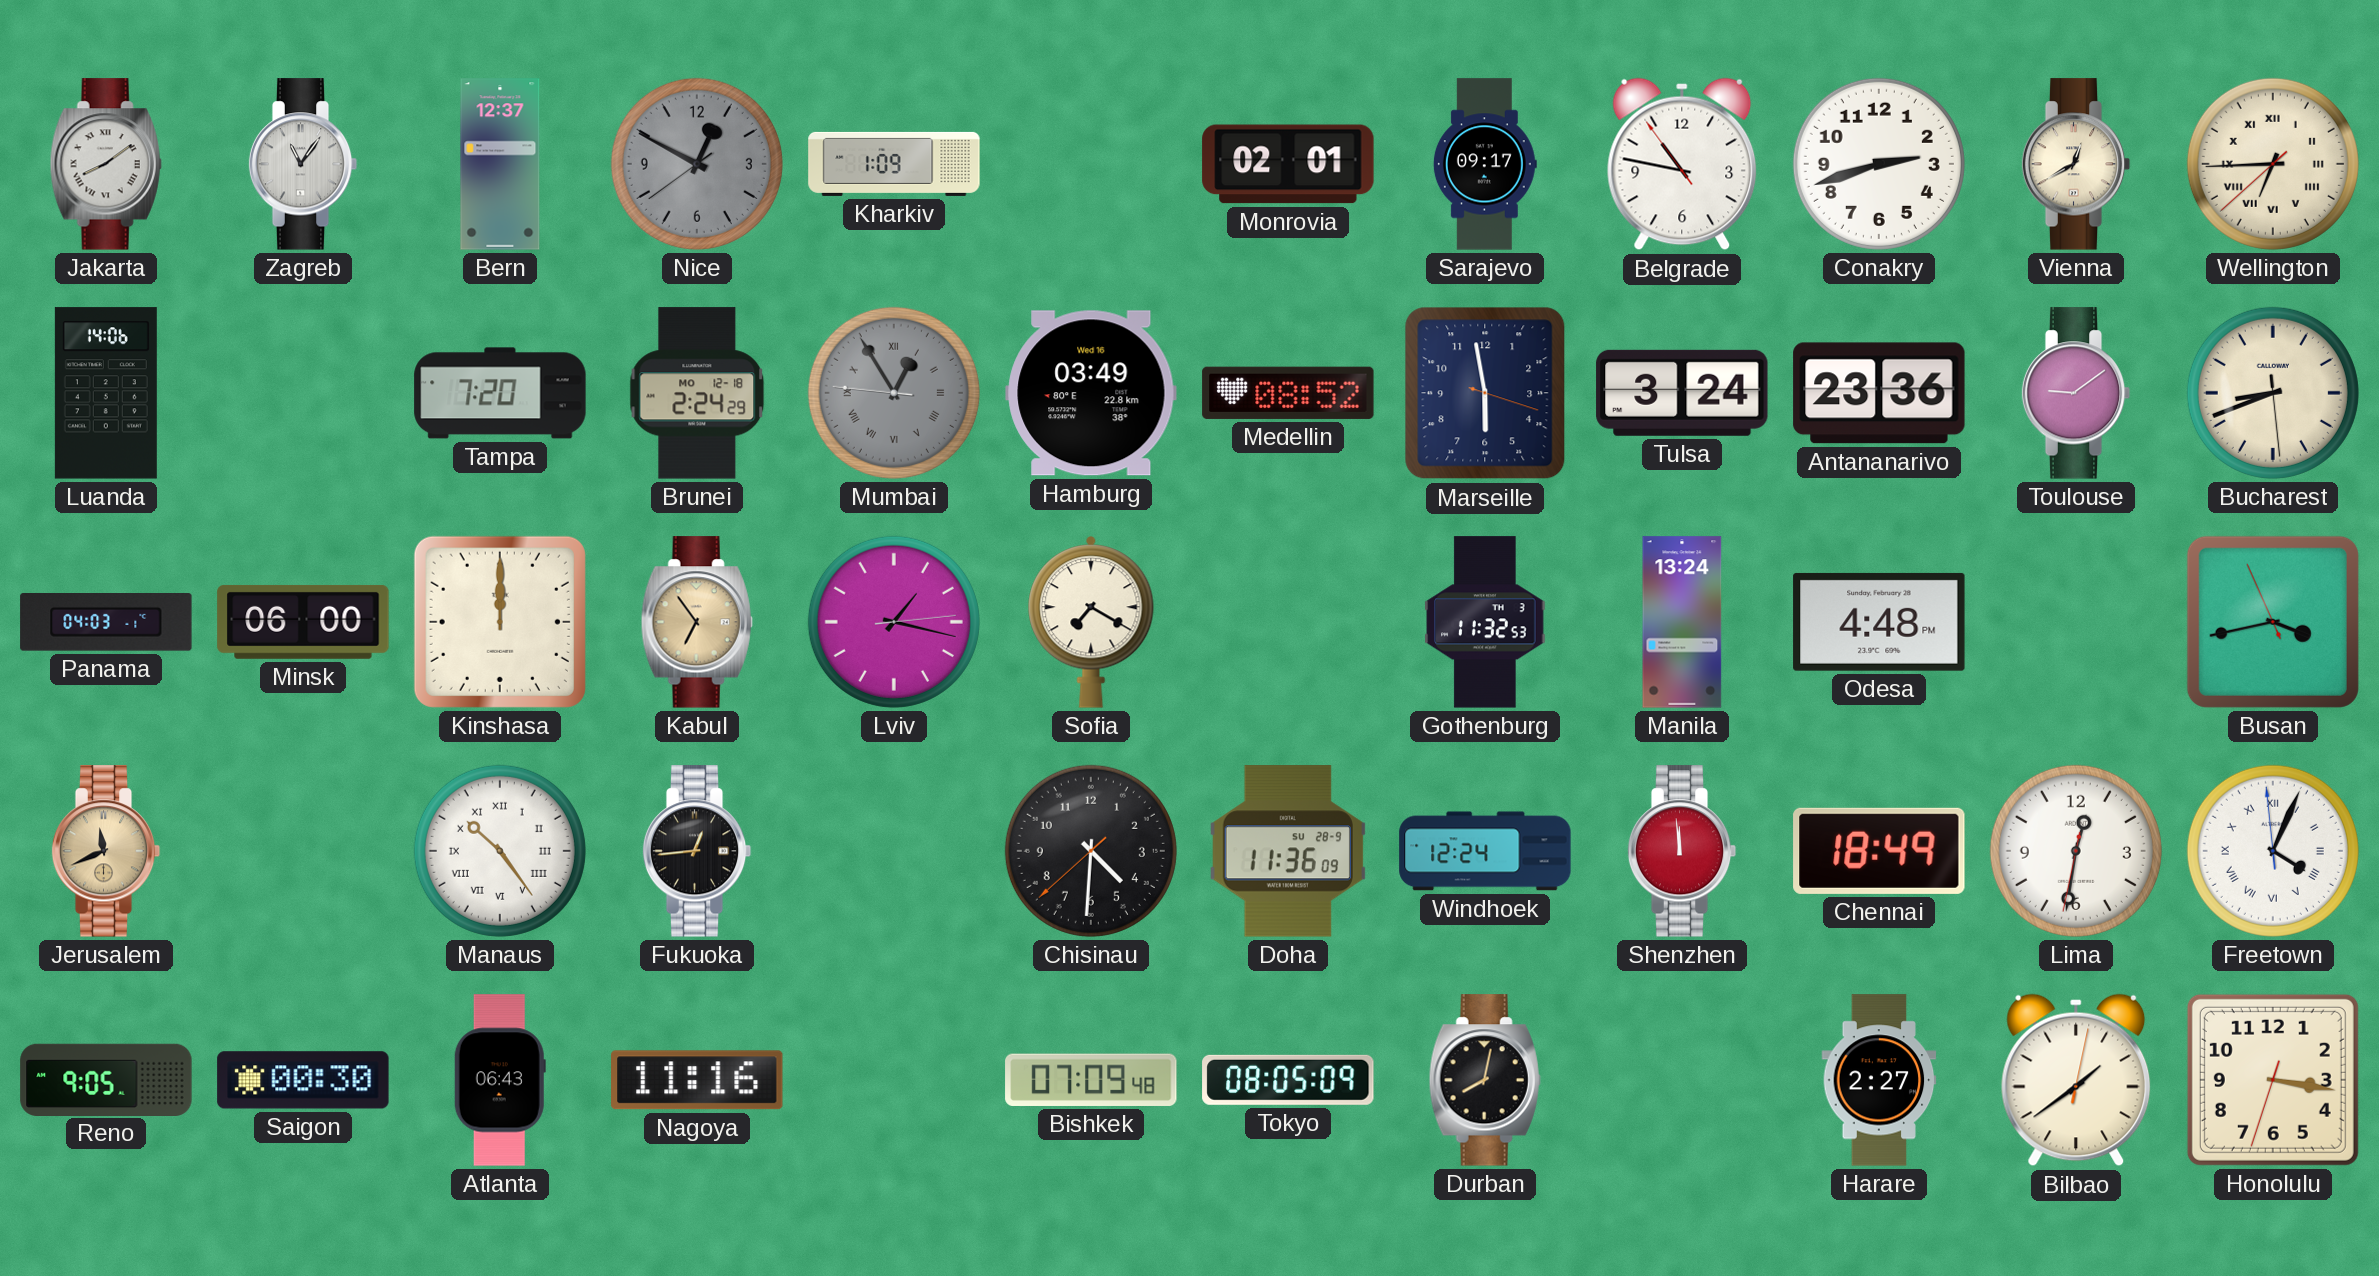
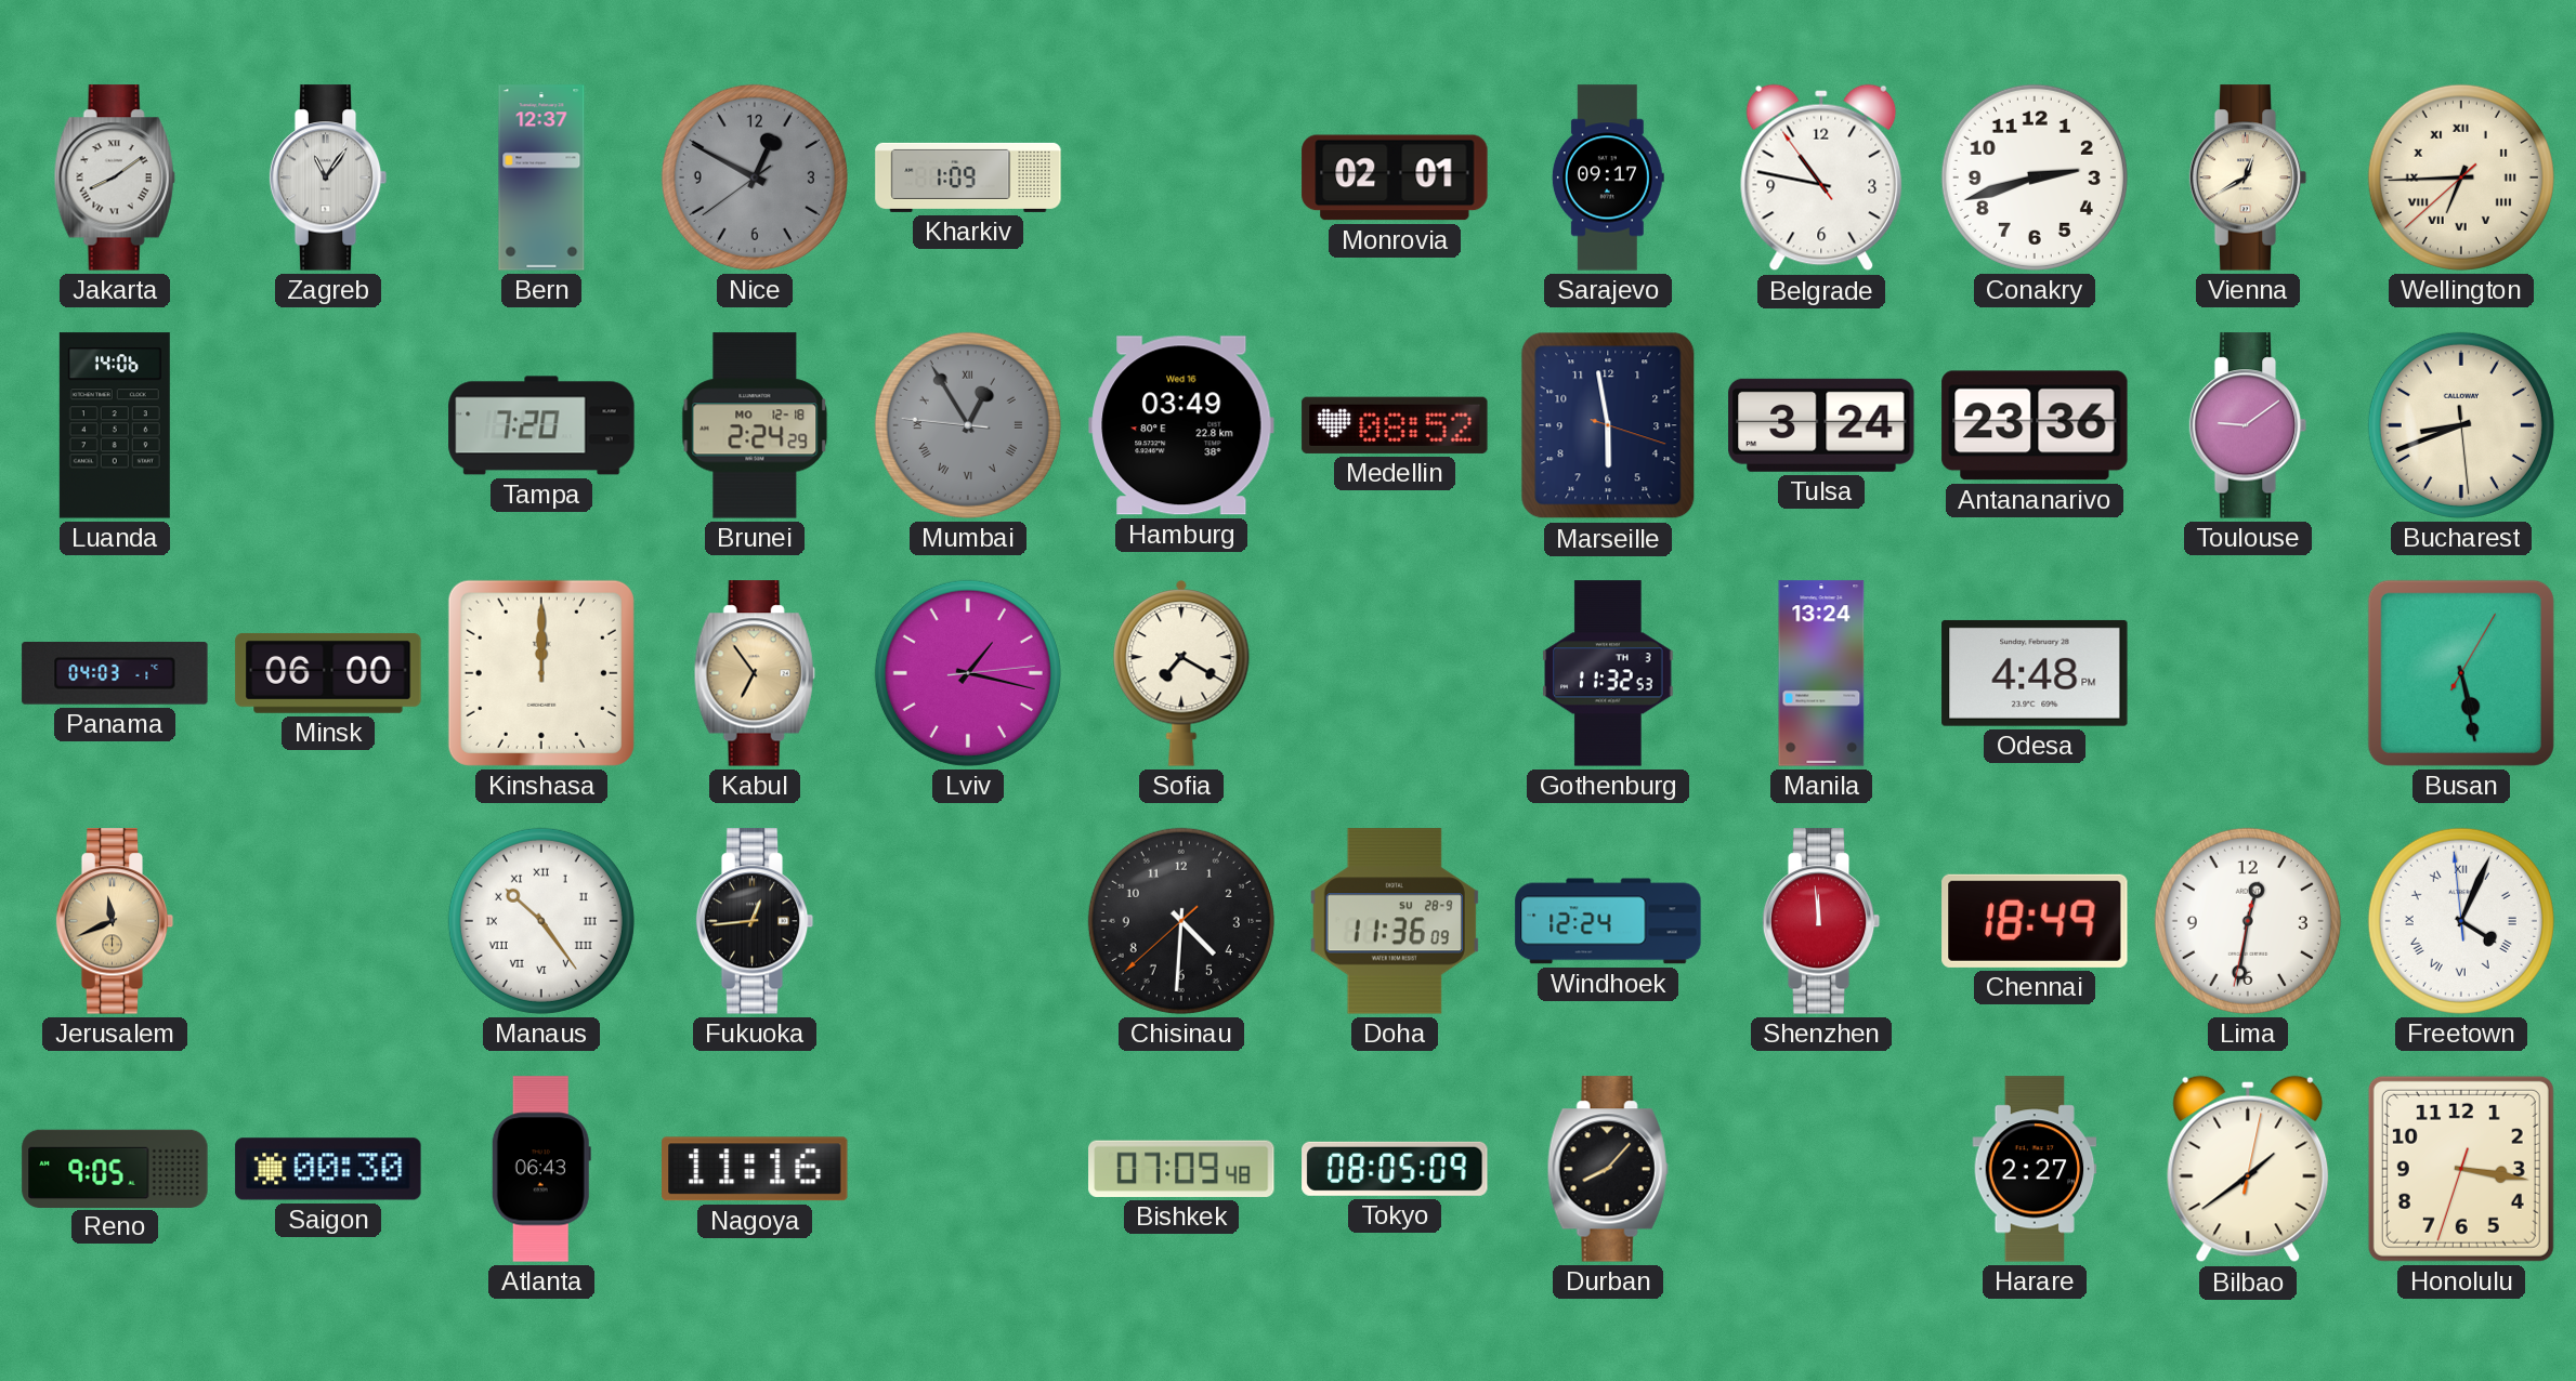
Busan: 3:42 -> 5:28
Durban: 8:02 -> 8:07
